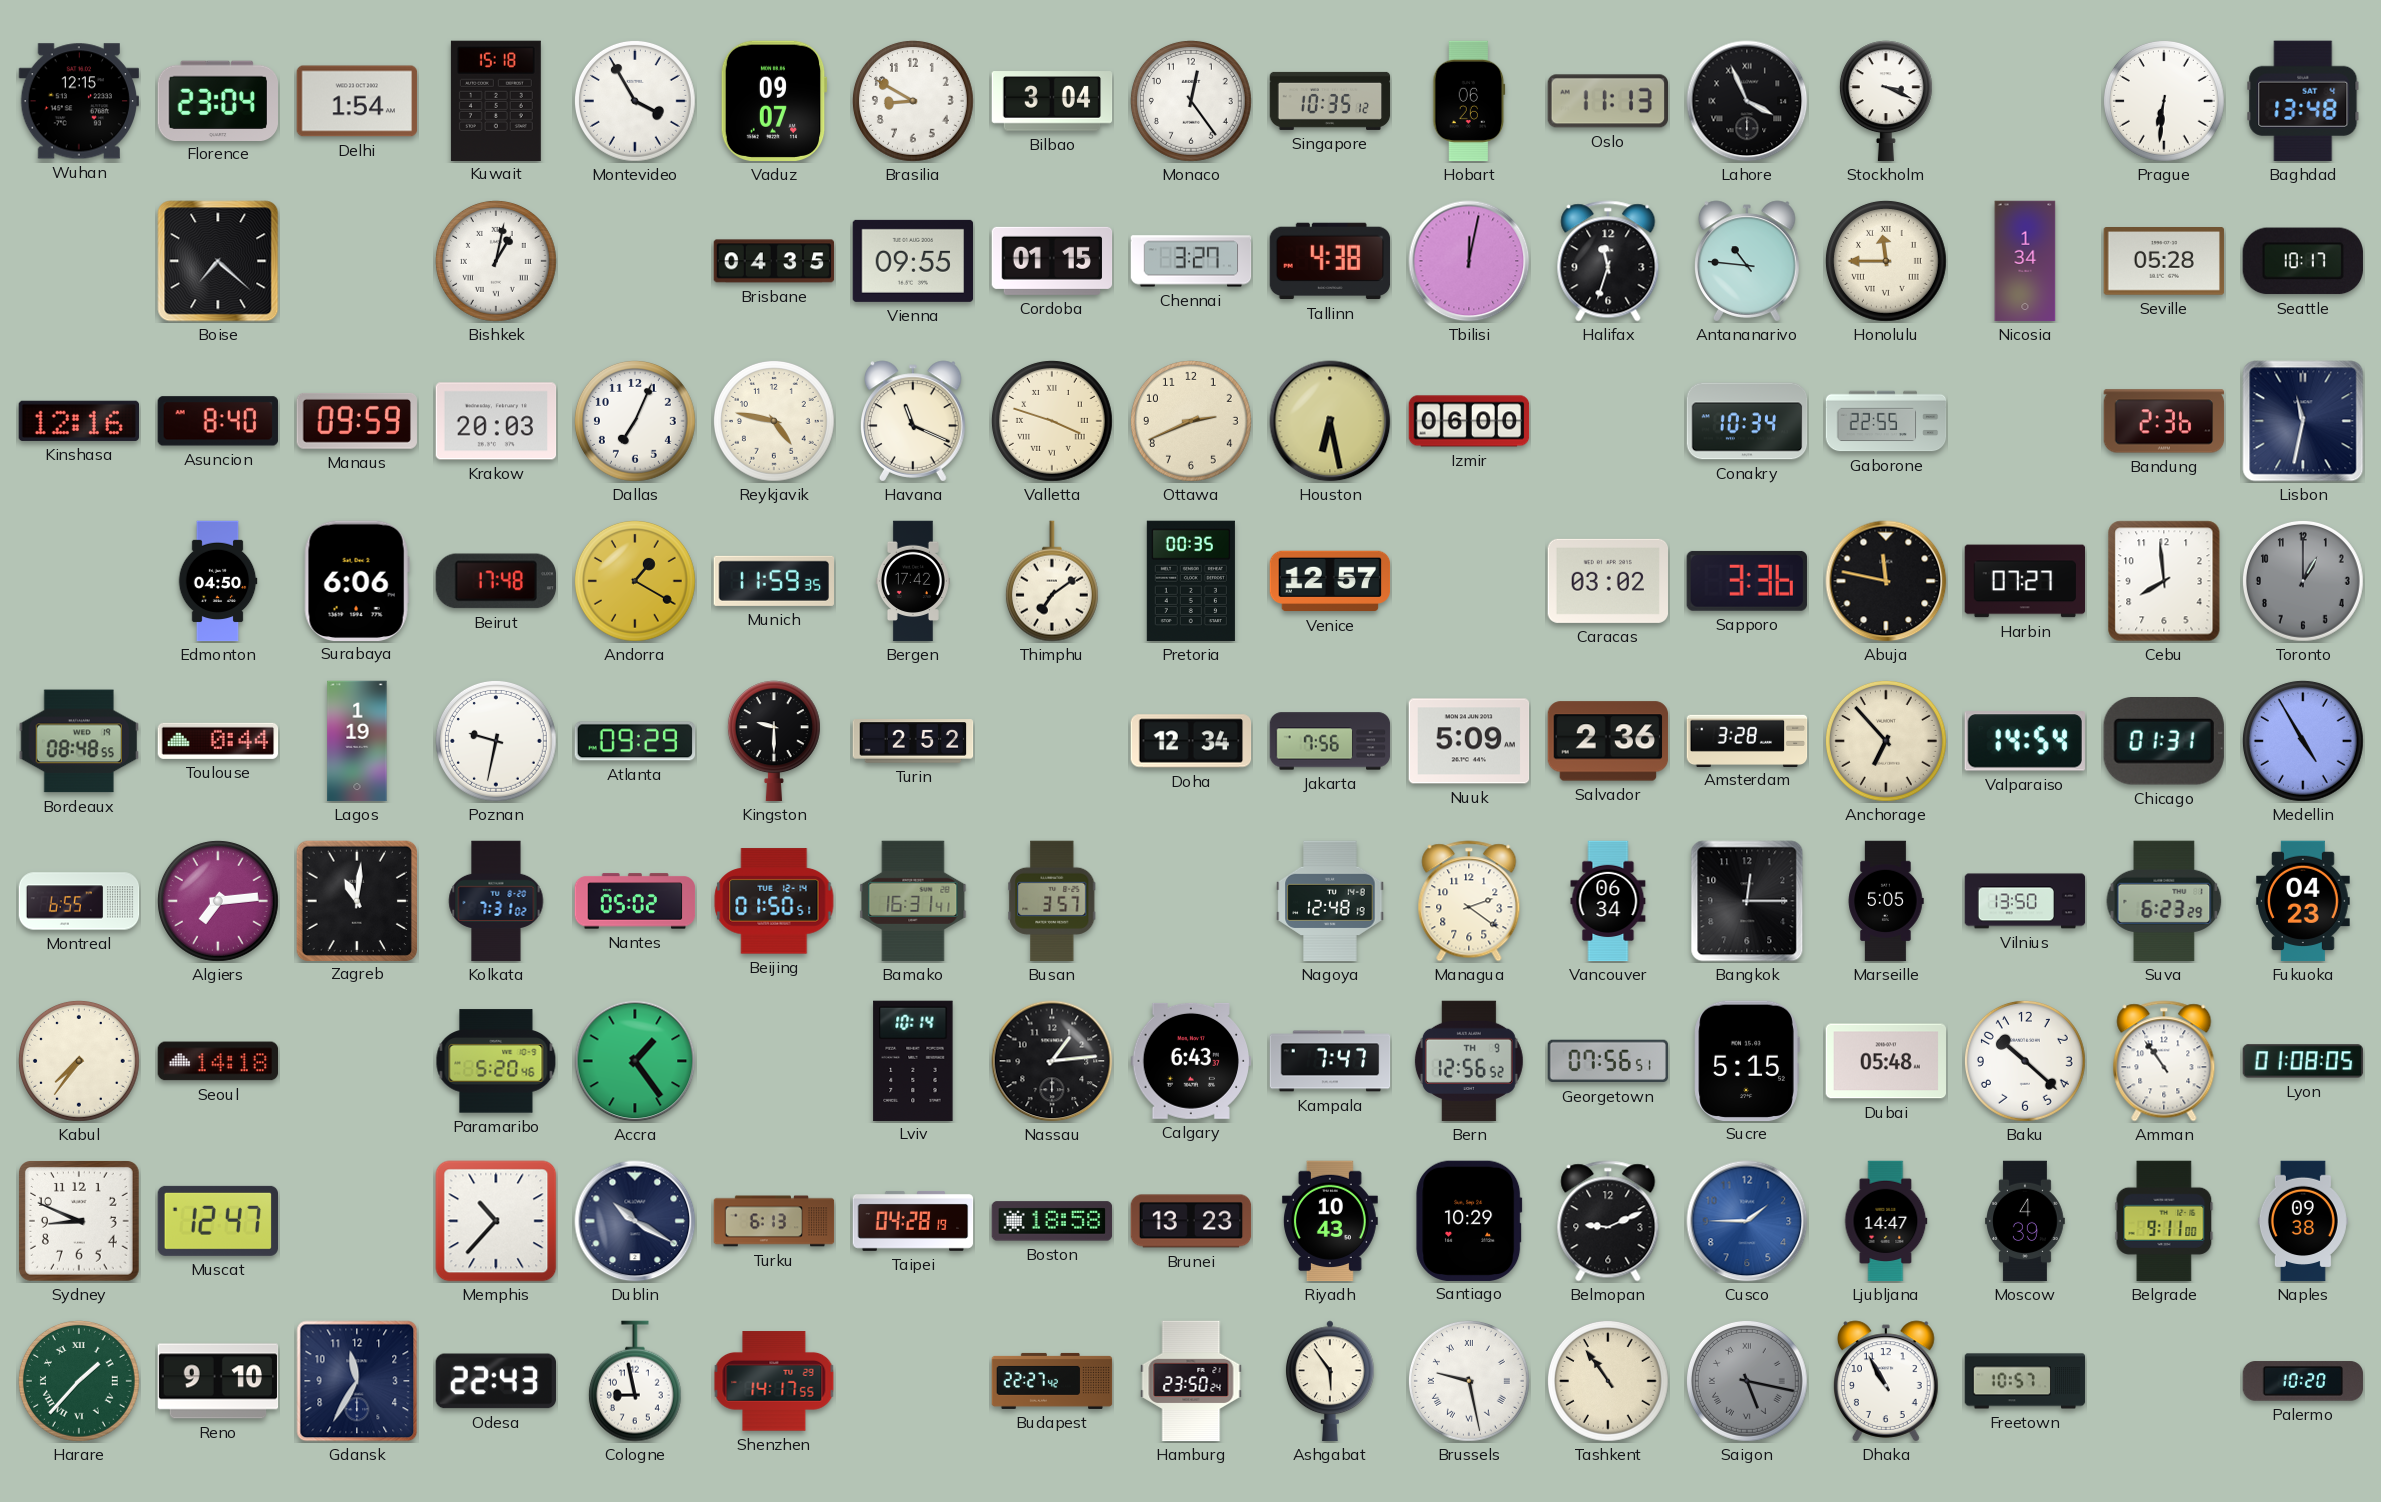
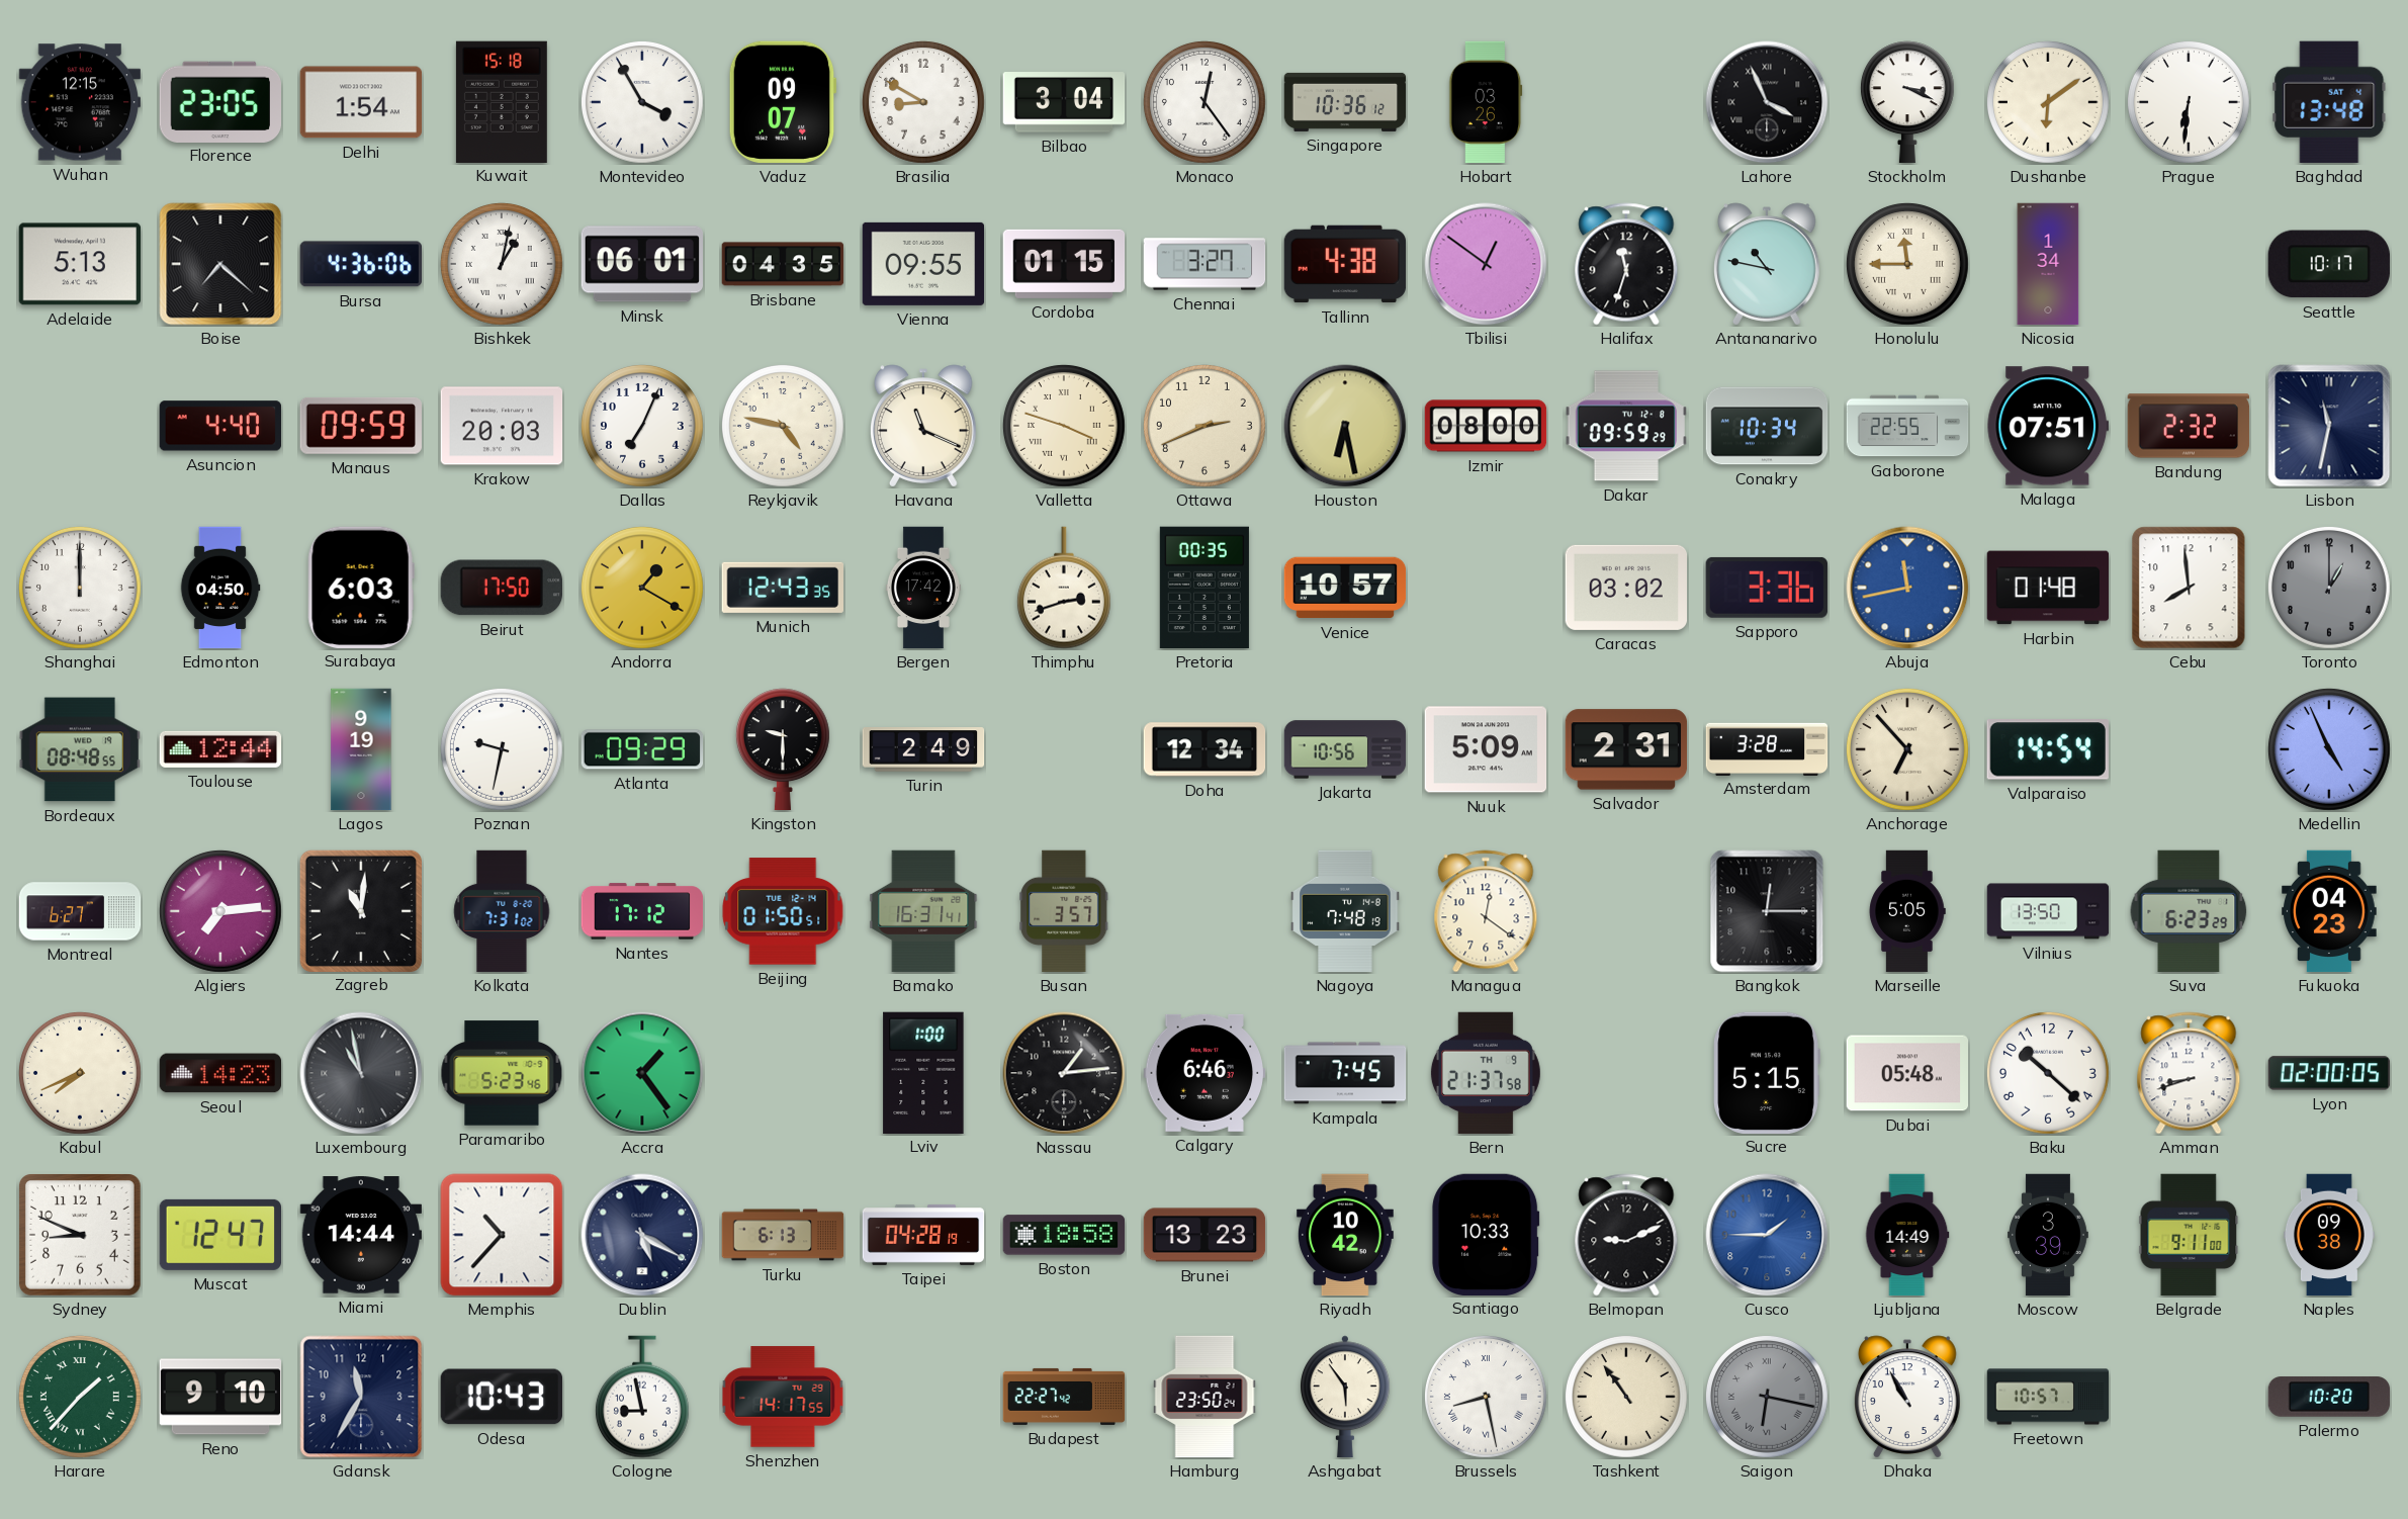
Florence: 23:04 -> 23:05
Singapore: 10:35 -> 10:36
Hobart: 06:26 -> 03:26
Oslo: 11:13 -> none
Dushanbe: none -> 6:09
Adelaide: none -> 5:13
Bursa: none -> 4:36
Minsk: none -> 06:01
Tbilisi: 12:02 -> 12:51
Antananarivo: 10:46 -> 10:47
Seville: 05:28 -> none
Kinshasa: 12:16 -> none
Asuncion: 8:40 -> 4:40
Izmir: 06:00 -> 08:00
Dakar: none -> 09:59
Malaga: none -> 07:51
Bandung: 2:36 -> 2:32
Shanghai: none -> 12:00
Surabaya: 6:06 -> 6:03
Beirut: 17:48 -> 17:50
Munich: 11:59 -> 12:43
Thimphu: 7:09 -> 2:42
Venice: 12:57 -> 10:57
Abuja: 11:47 -> 11:43
Abuja dial: black -> blue
Harbin: 07:27 -> 01:48
Toulouse: 0:44 -> 12:44
Lagos: 1:19 -> 9:19
Turin: 2:52 -> 2:49
Jakarta: 7:56 -> 10:56
Salvador: 2:36 -> 2:31
Chicago: 01:31 -> none
Medellin: 4:55 -> 4:56
Montreal: 6:55 -> 6:27
Nantes: 05:02 -> 17:12
Nagoya: 12:48 -> 7:48
Managua: 2:21 -> 12:21
Vancouver: 06:34 -> none
Kabul: 7:36 -> 7:41
Seoul: 14:18 -> 14:23
Luxembourg: none -> 10:58
Paramaribo: 5:20 -> 5:23
Lviv: 10:14 -> 1:00
Calgary: 6:43 -> 6:46
Kampala: 7:47 -> 7:45
Bern: 12:56 -> 21:37
Georgetown: 07:56 -> none
Amman: 10:54 -> 8:42
Lyon: 01:08 -> 02:00
Miami: none -> 14:44
Dublin: 10:20 -> 5:20
Riyadh: 10:43 -> 10:42
Santiago: 10:29 -> 10:33
Ljubljana: 14:47 -> 14:49
Moscow: 4:39 -> 3:39
Odesa: 22:43 -> 10:43
Brussels: 9:28 -> 8:28
Saigon: 5:17 -> 6:17
